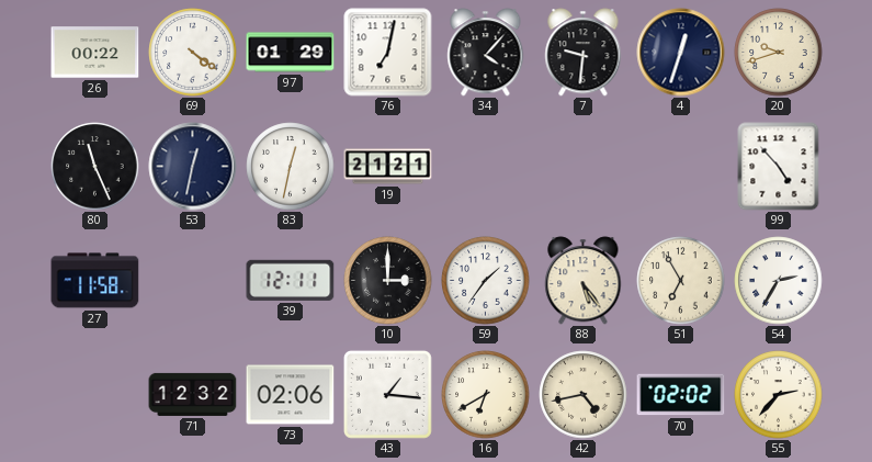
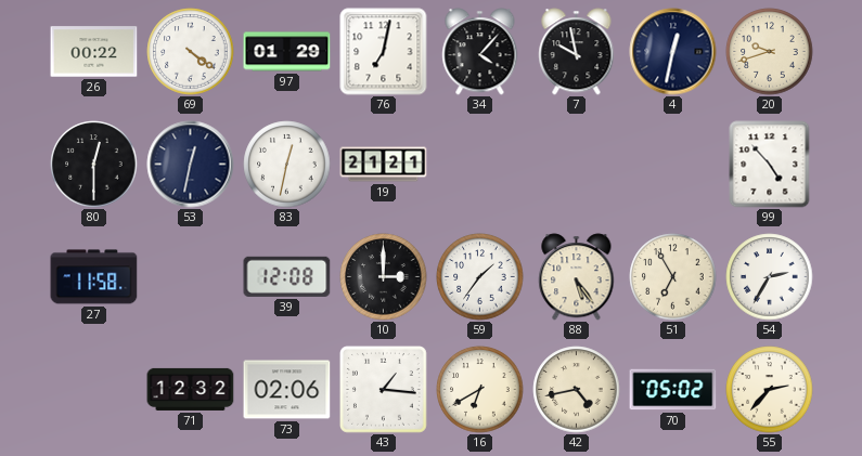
7: 9:31 -> 9:58
4: 12:33 -> 12:32
80: 11:26 -> 12:30
39: 12:11 -> 12:08
70: 02:02 -> 05:02
